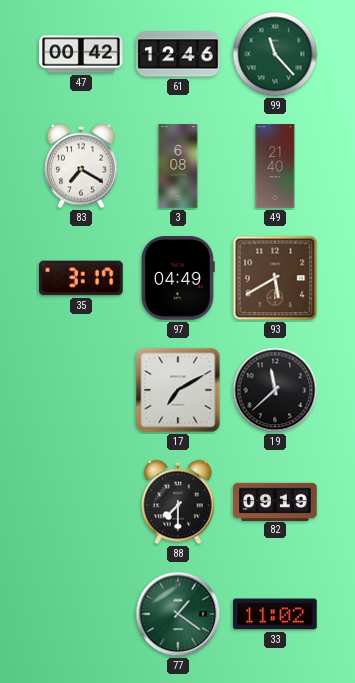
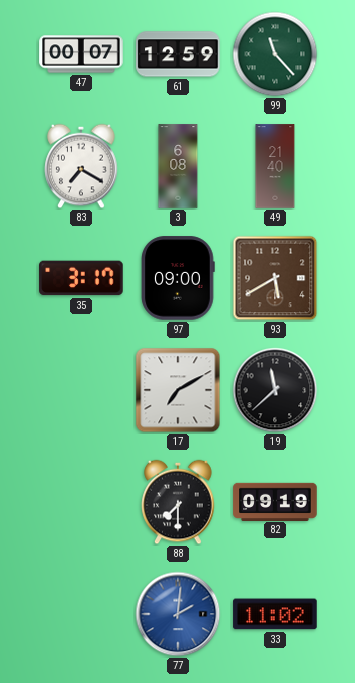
47: 00:42 -> 00:07
61: 12:46 -> 12:59
97: 04:49 -> 09:00
77: 1:21 -> 2:01
77 dial: green -> blue
